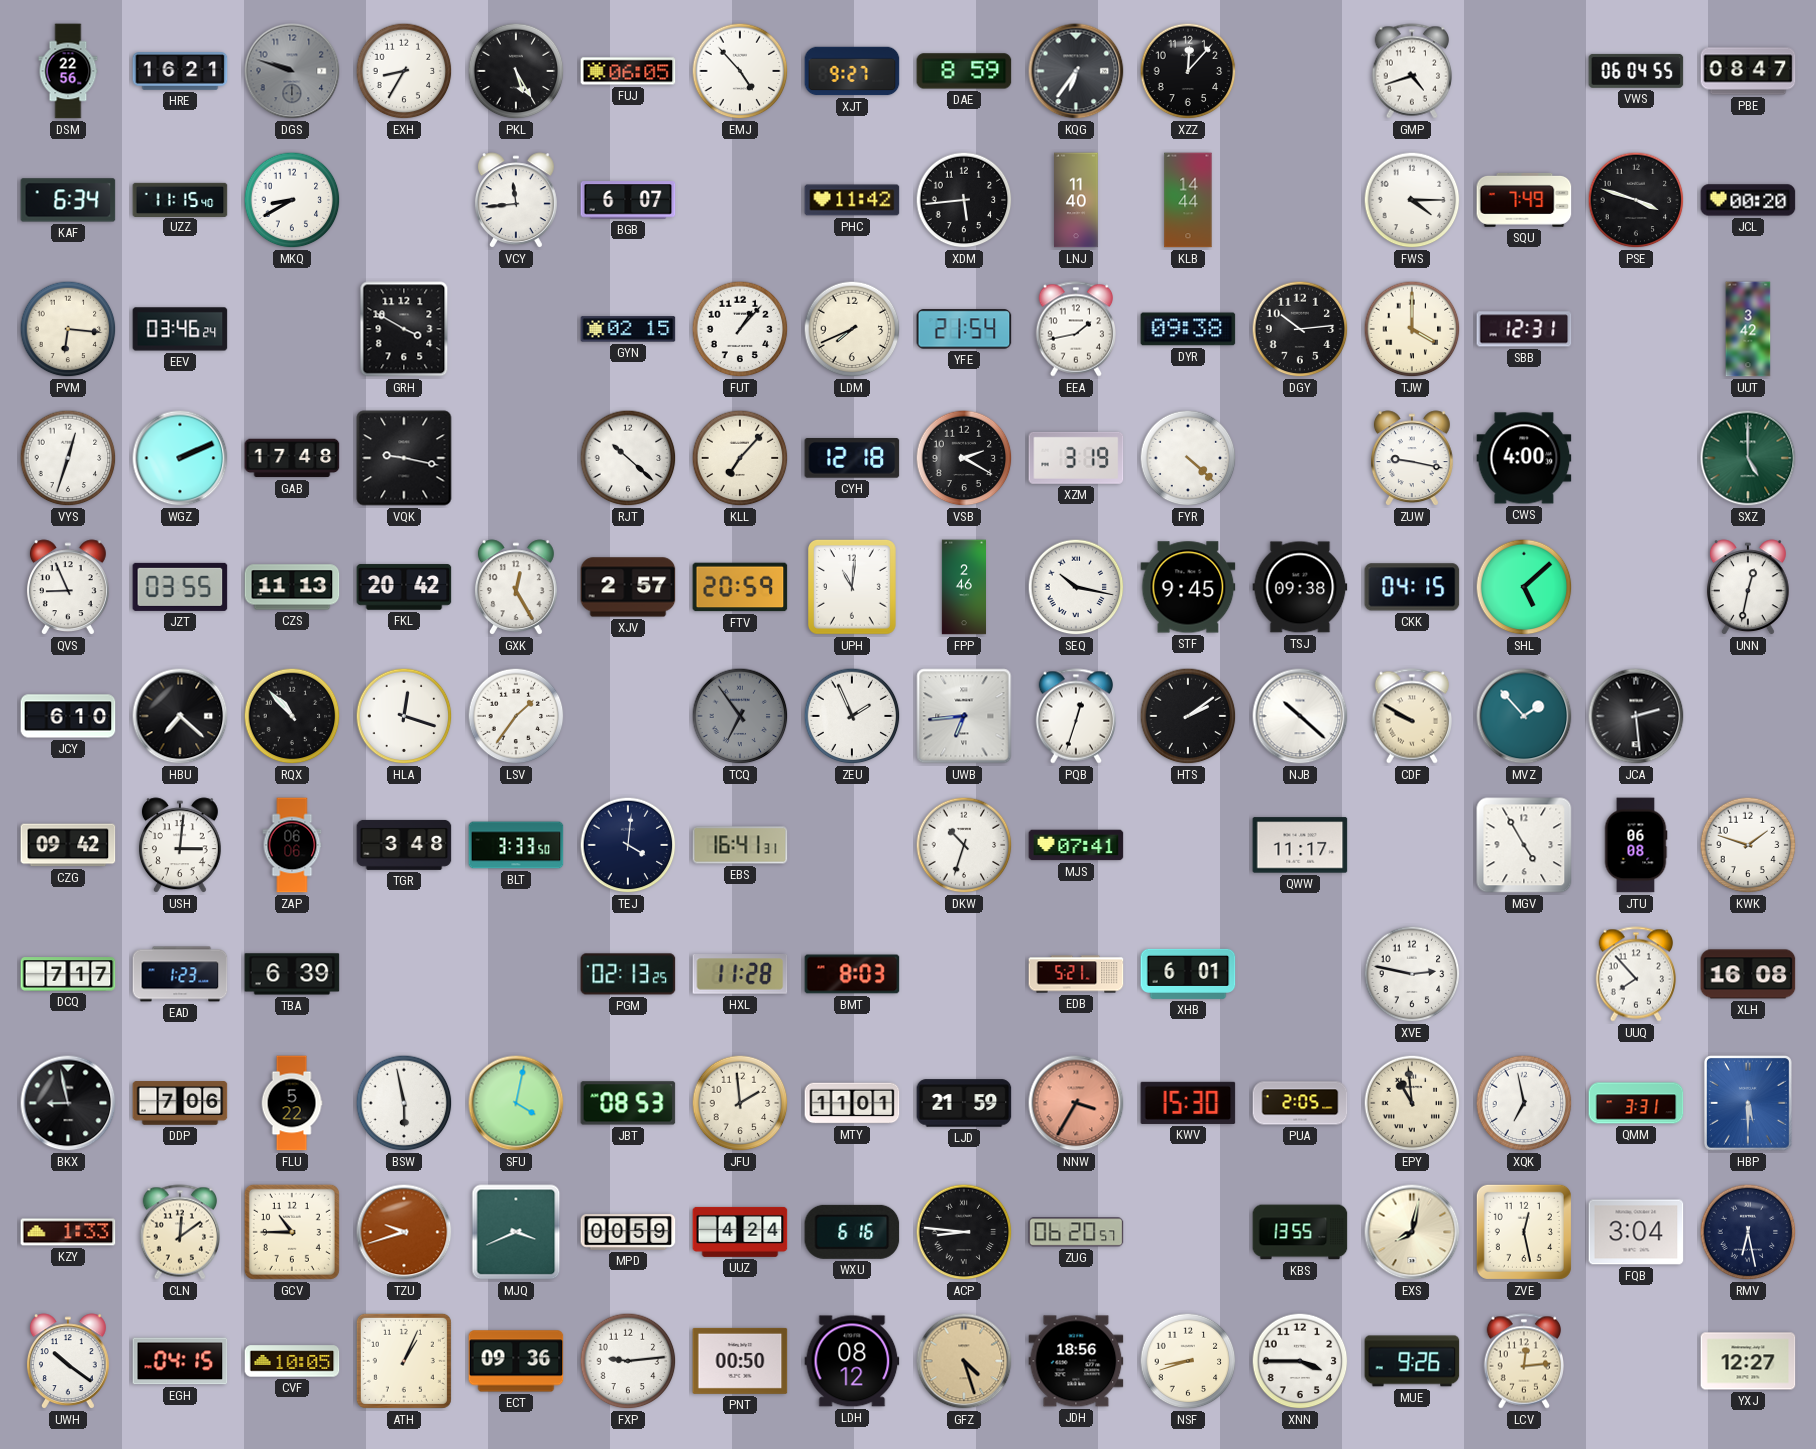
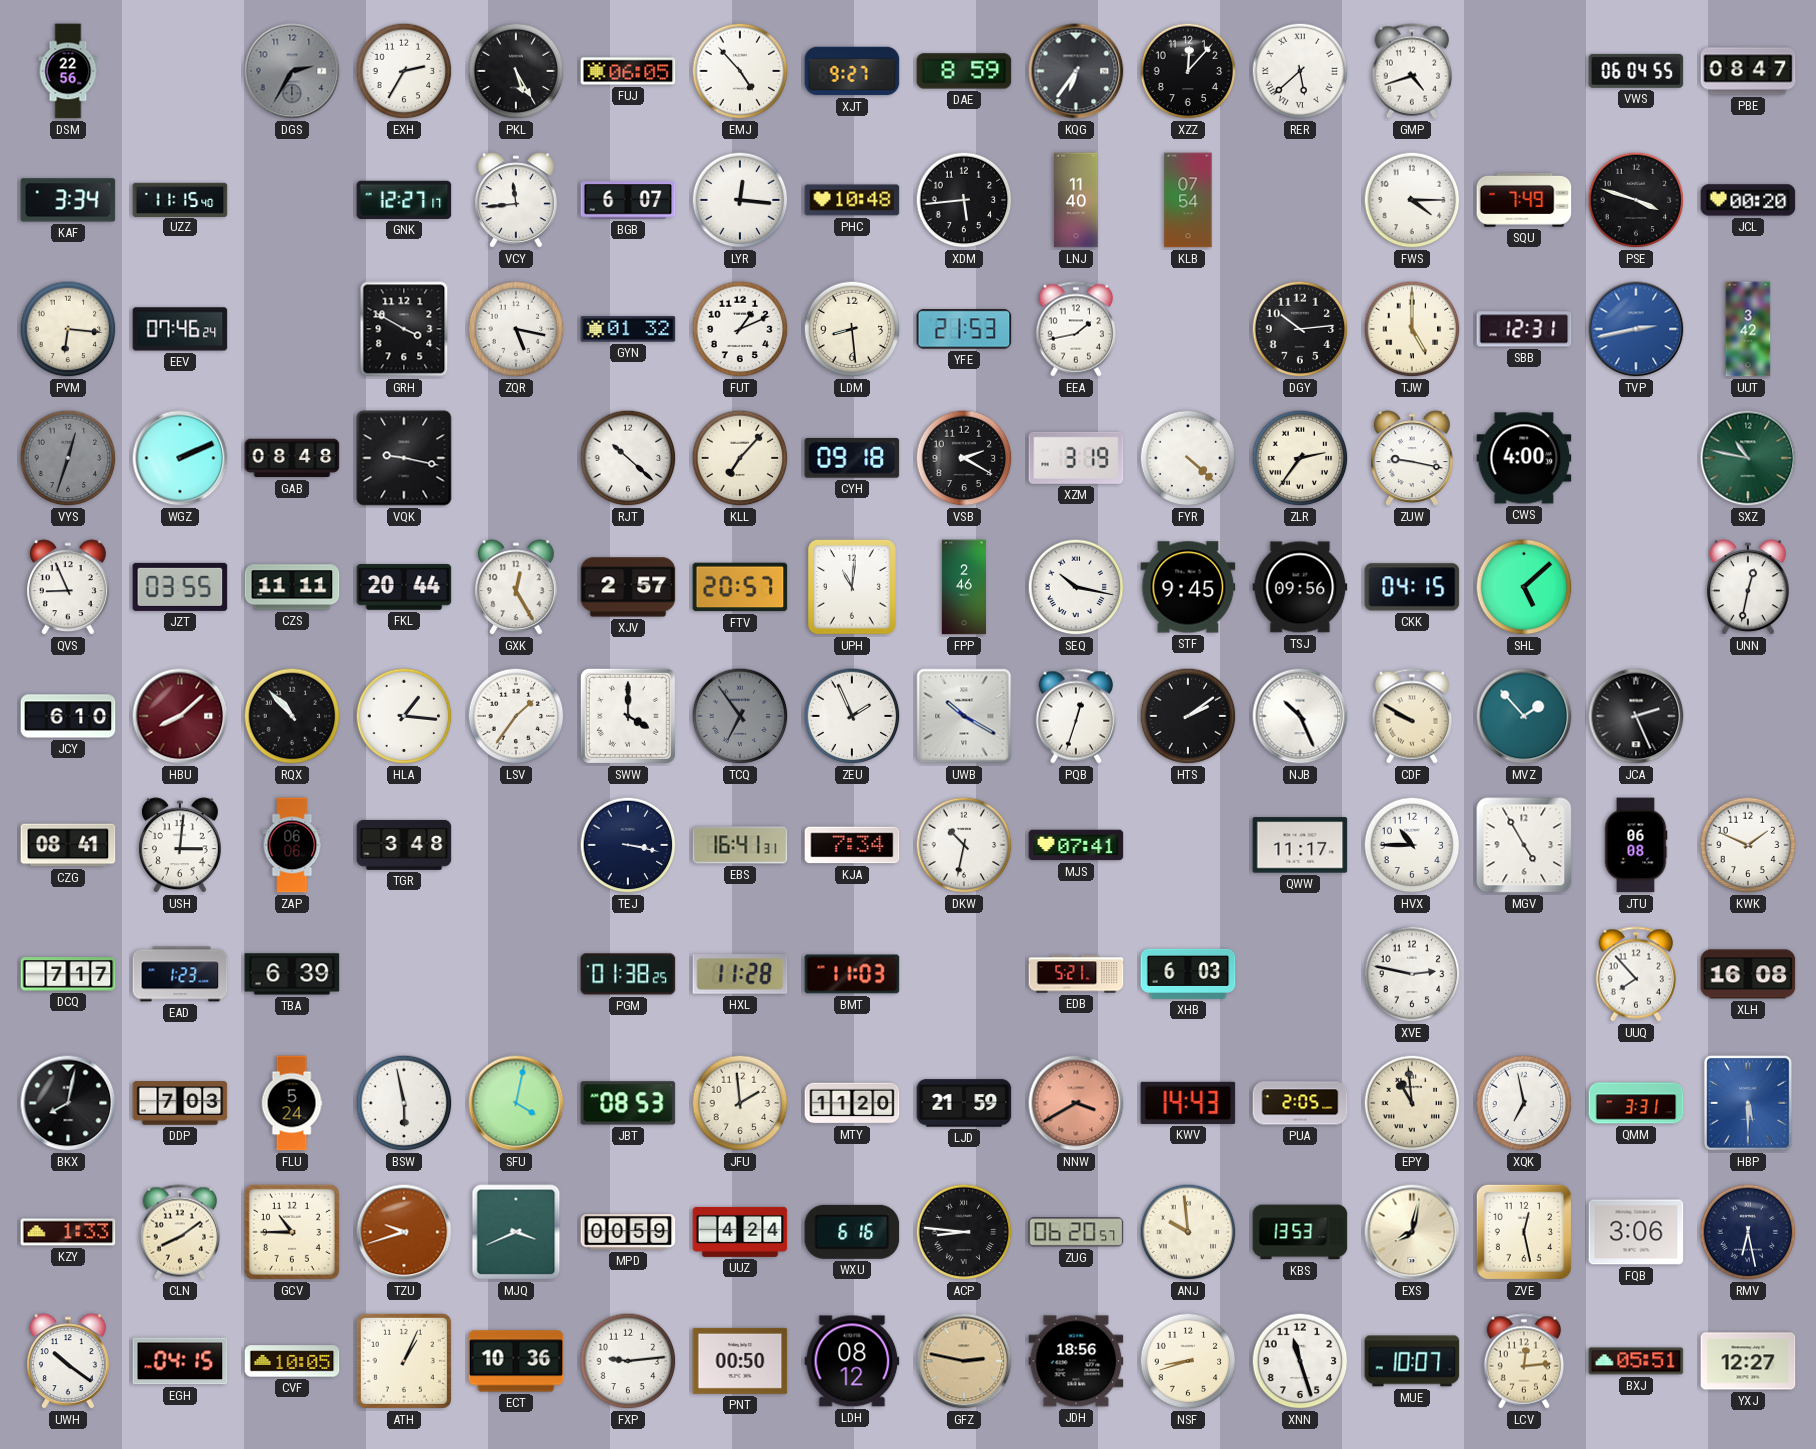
HRE: 16:21 -> none
DGS: 9:48 -> 2:35
EXH: 8:35 -> 2:35
RER: none -> 5:38
KAF: 6:34 -> 3:34
MKQ: 8:40 -> none
GNK: none -> 12:27
LYR: none -> 12:16
PHC: 11:42 -> 10:48
KLB: 14:44 -> 07:54
EEV: 03:46 -> 07:46
ZQR: none -> 5:17
GYN: 02:15 -> 01:32
FUT: 1:07 -> 1:11
LDM: 7:41 -> 8:29
YFE: 21:54 -> 21:53
DYR: 09:38 -> none
TJW: 4:00 -> 5:00
TVP: none -> 2:43
VYS dial: white -> grey
GAB: 17:48 -> 08:48
CYH: 12:18 -> 09:18
ZLR: none -> 2:36
SXZ: 5:00 -> 10:47
CZS: 11:13 -> 11:11
FKL: 20:42 -> 20:44
FTV: 20:59 -> 20:57
TSJ: 09:38 -> 09:56
HBU: 7:22 -> 8:08
HBU dial: black -> burgundy
HLA: 12:18 -> 1:16
SWW: none -> 4:00
UWB: 6:44 -> 10:20
NJB: 10:22 -> 10:26
JCA: 2:29 -> 2:26
CZG: 09:42 -> 08:41
BLT: 3:33 -> none
TEJ: 4:01 -> 3:17
KJA: none -> 7:34
DKW: 10:33 -> 10:32
HVX: none -> 10:45
KWK: 1:48 -> 1:49
PGM: 02:13 -> 01:38
BMT: 8:03 -> 11:03
XHB: 6:01 -> 6:03
BKX: 8:58 -> 8:02
DDP: 7:06 -> 7:03
FLU: 5:22 -> 5:24
MTY: 11:01 -> 11:20
NNW: 3:35 -> 3:40
KWV: 15:30 -> 14:43
CLN: 12:09 -> 8:09
ANJ: none -> 9:59
KBS: 13:55 -> 13:53
FQB: 3:04 -> 3:06
ECT: 09:36 -> 10:36
GFZ: 4:27 -> 2:47
XNN: 3:45 -> 11:27
MUE: 9:26 -> 10:07
BXJ: none -> 05:51
